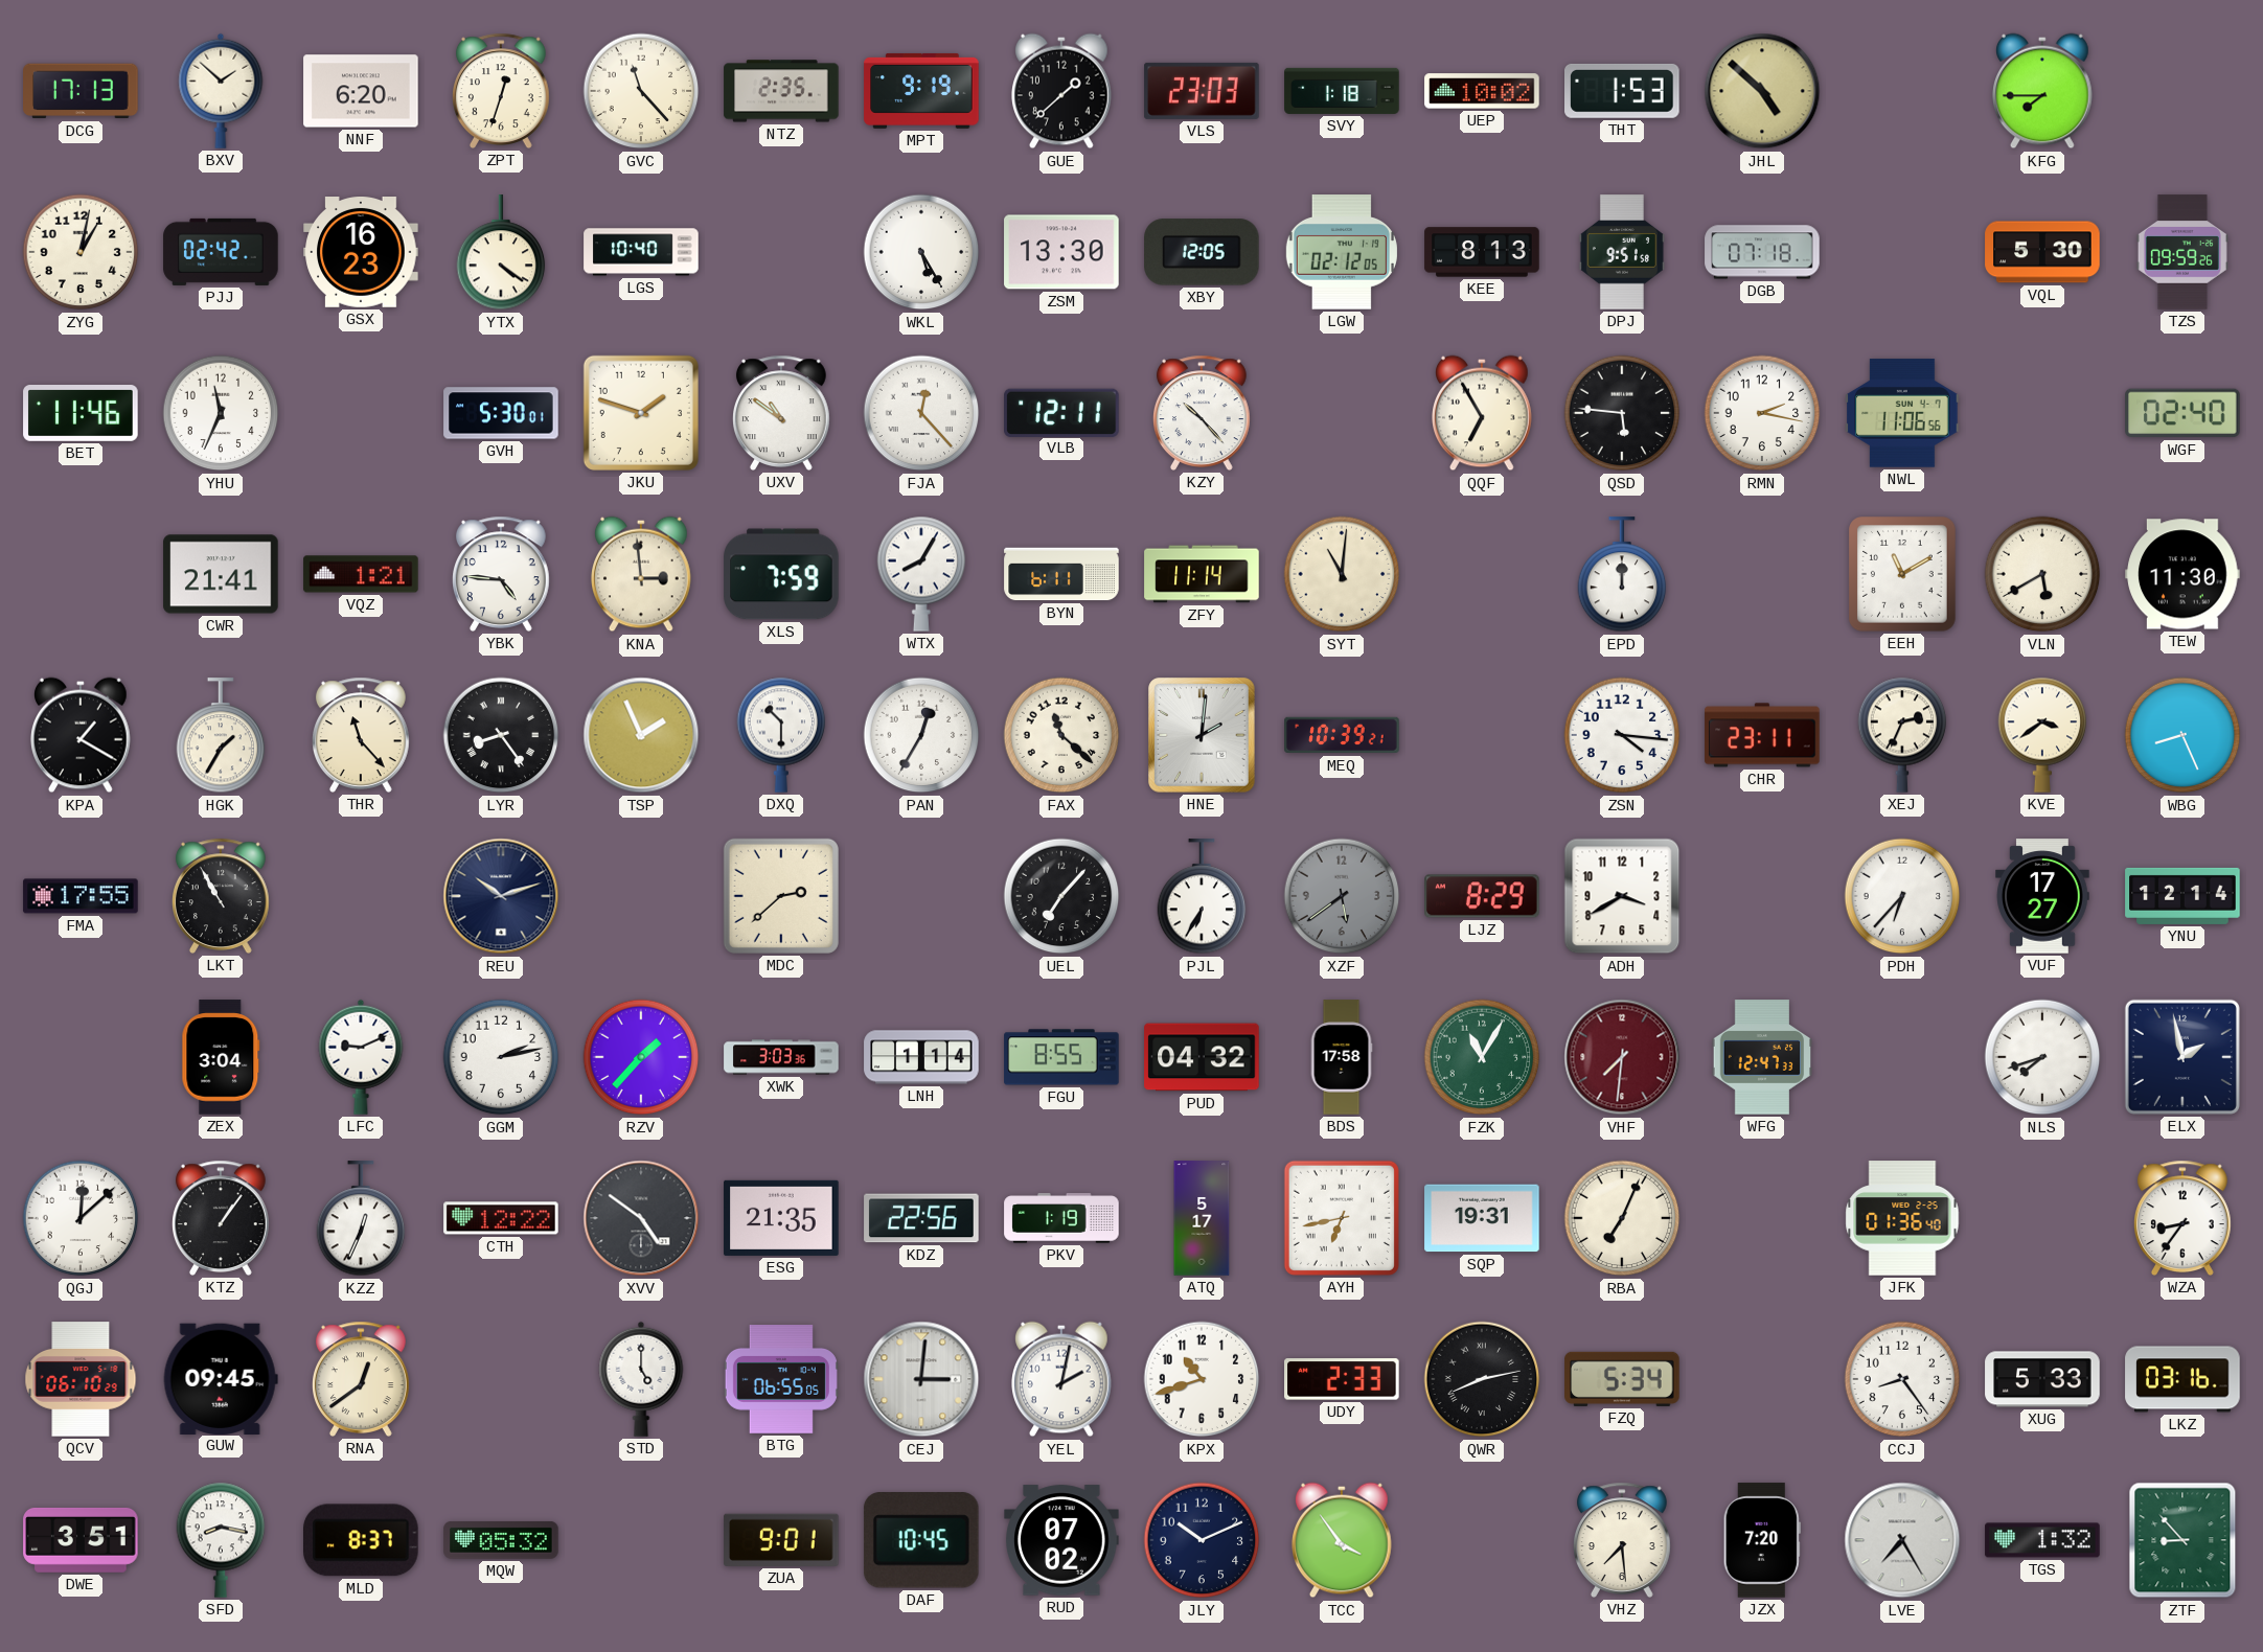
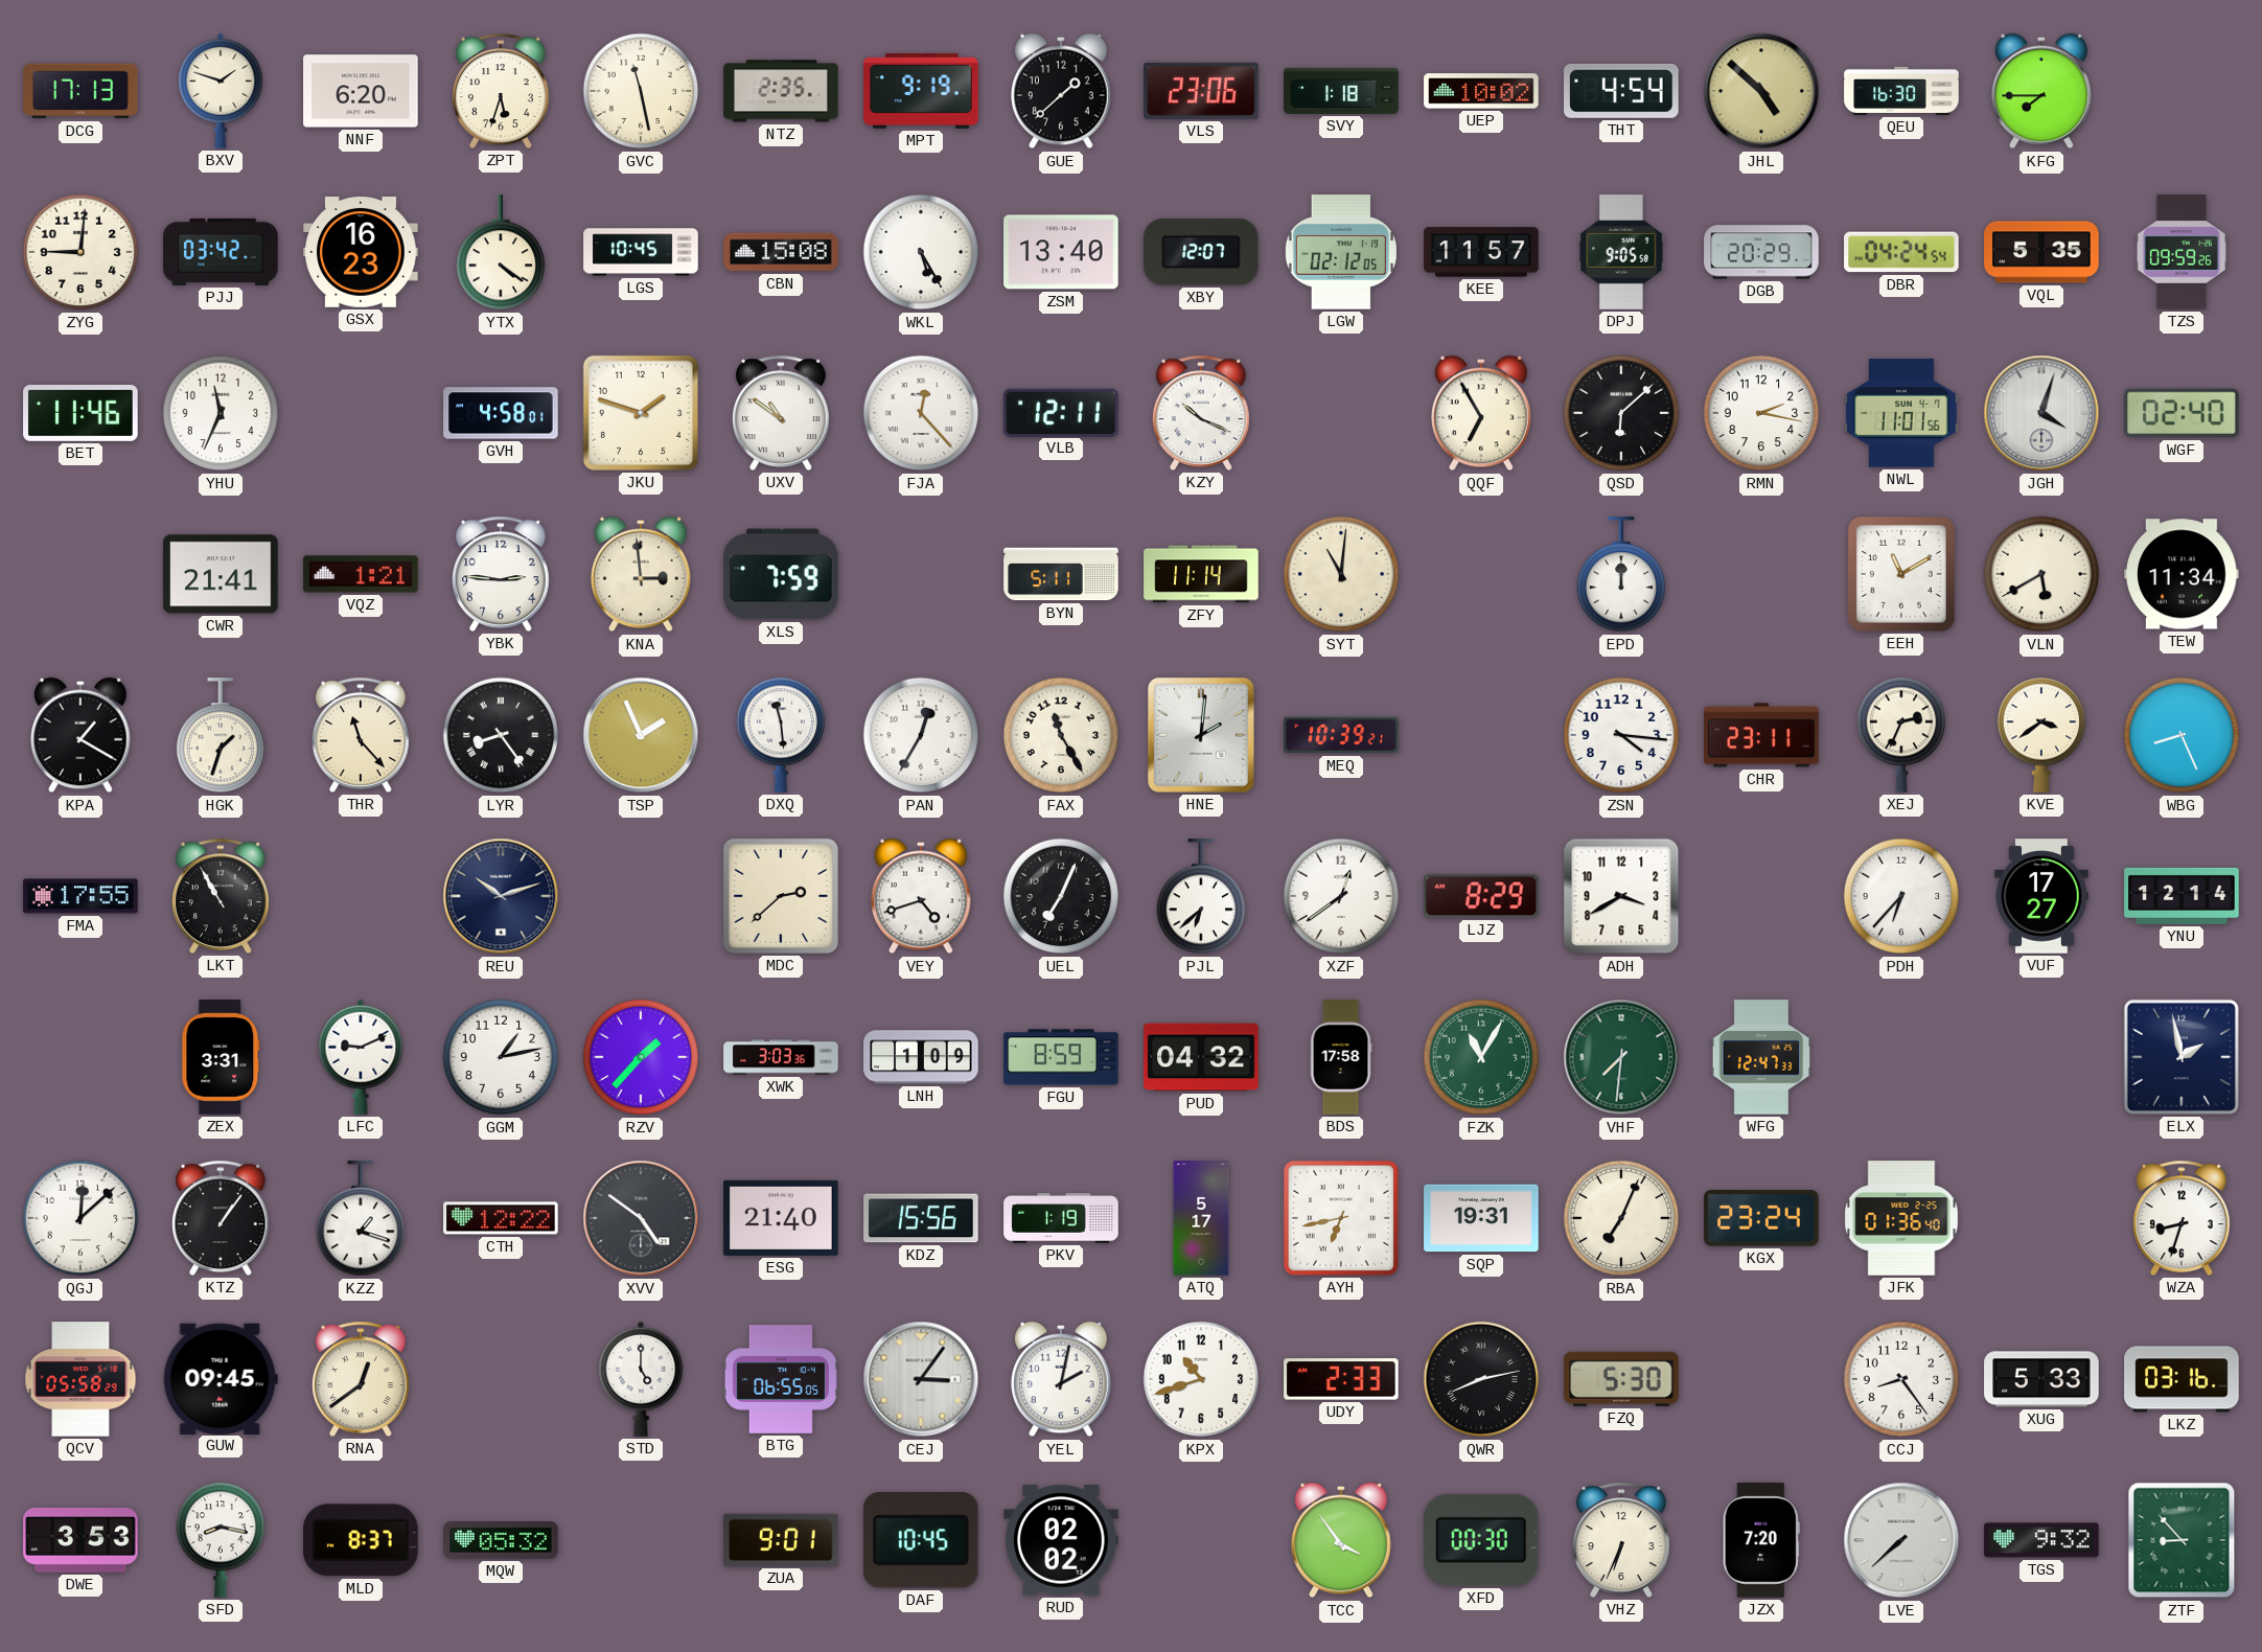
BXV: 1:52 -> 1:48
ZPT: 12:33 -> 5:33
GVC: 11:23 -> 11:28
VLS: 23:03 -> 23:06
THT: 1:53 -> 4:54
QEU: none -> 16:30
ZYG: 1:02 -> 9:01
PJJ: 02:42 -> 03:42
LGS: 10:40 -> 10:45
CBN: none -> 15:08
ZSM: 13:30 -> 13:40
XBY: 12:05 -> 12:07
KEE: 8:13 -> 11:57
DPJ: 9:51 -> 9:05
DGB: 07:18 -> 20:29
DBR: none -> 04:24
VQL: 5:30 -> 5:35
GVH: 5:30 -> 4:58
KZY: 10:23 -> 10:19
QSD: 5:46 -> 6:08
NWL: 11:06 -> 11:01
JGH: none -> 4:03
YBK: 4:46 -> 2:46
WTX: 8:05 -> none
BYN: 6:11 -> 5:11
TEW: 11:30 -> 11:34
HGK: 1:35 -> 1:33
DXQ: 10:30 -> 11:29
FAX: 11:22 -> 11:25
VEY: none -> 4:42
UEL: 7:07 -> 7:04
PJL: 6:35 -> 6:38
XZF: 5:39 -> 12:39
XZF dial: grey -> white
ZEX: 3:04 -> 3:31
GGM: 2:13 -> 1:13
LNH: 1:14 -> 1:09
FGU: 8:55 -> 8:59
VHF dial: burgundy -> green
NLS: 7:42 -> none
KZZ: 12:34 -> 1:18
ESG: 21:35 -> 21:40
KDZ: 22:56 -> 15:56
KGX: none -> 23:24
WZA: 8:36 -> 8:33
QCV: 06:10 -> 05:58
CEJ: 3:01 -> 3:06
FZQ: 5:34 -> 5:30
DWE: 3:51 -> 3:53
RUD: 07:02 -> 02:02
JLY: 10:11 -> none
XFD: none -> 00:30
VHZ: 7:29 -> 6:34
LVE: 7:25 -> 7:38
TGS: 1:32 -> 9:32
